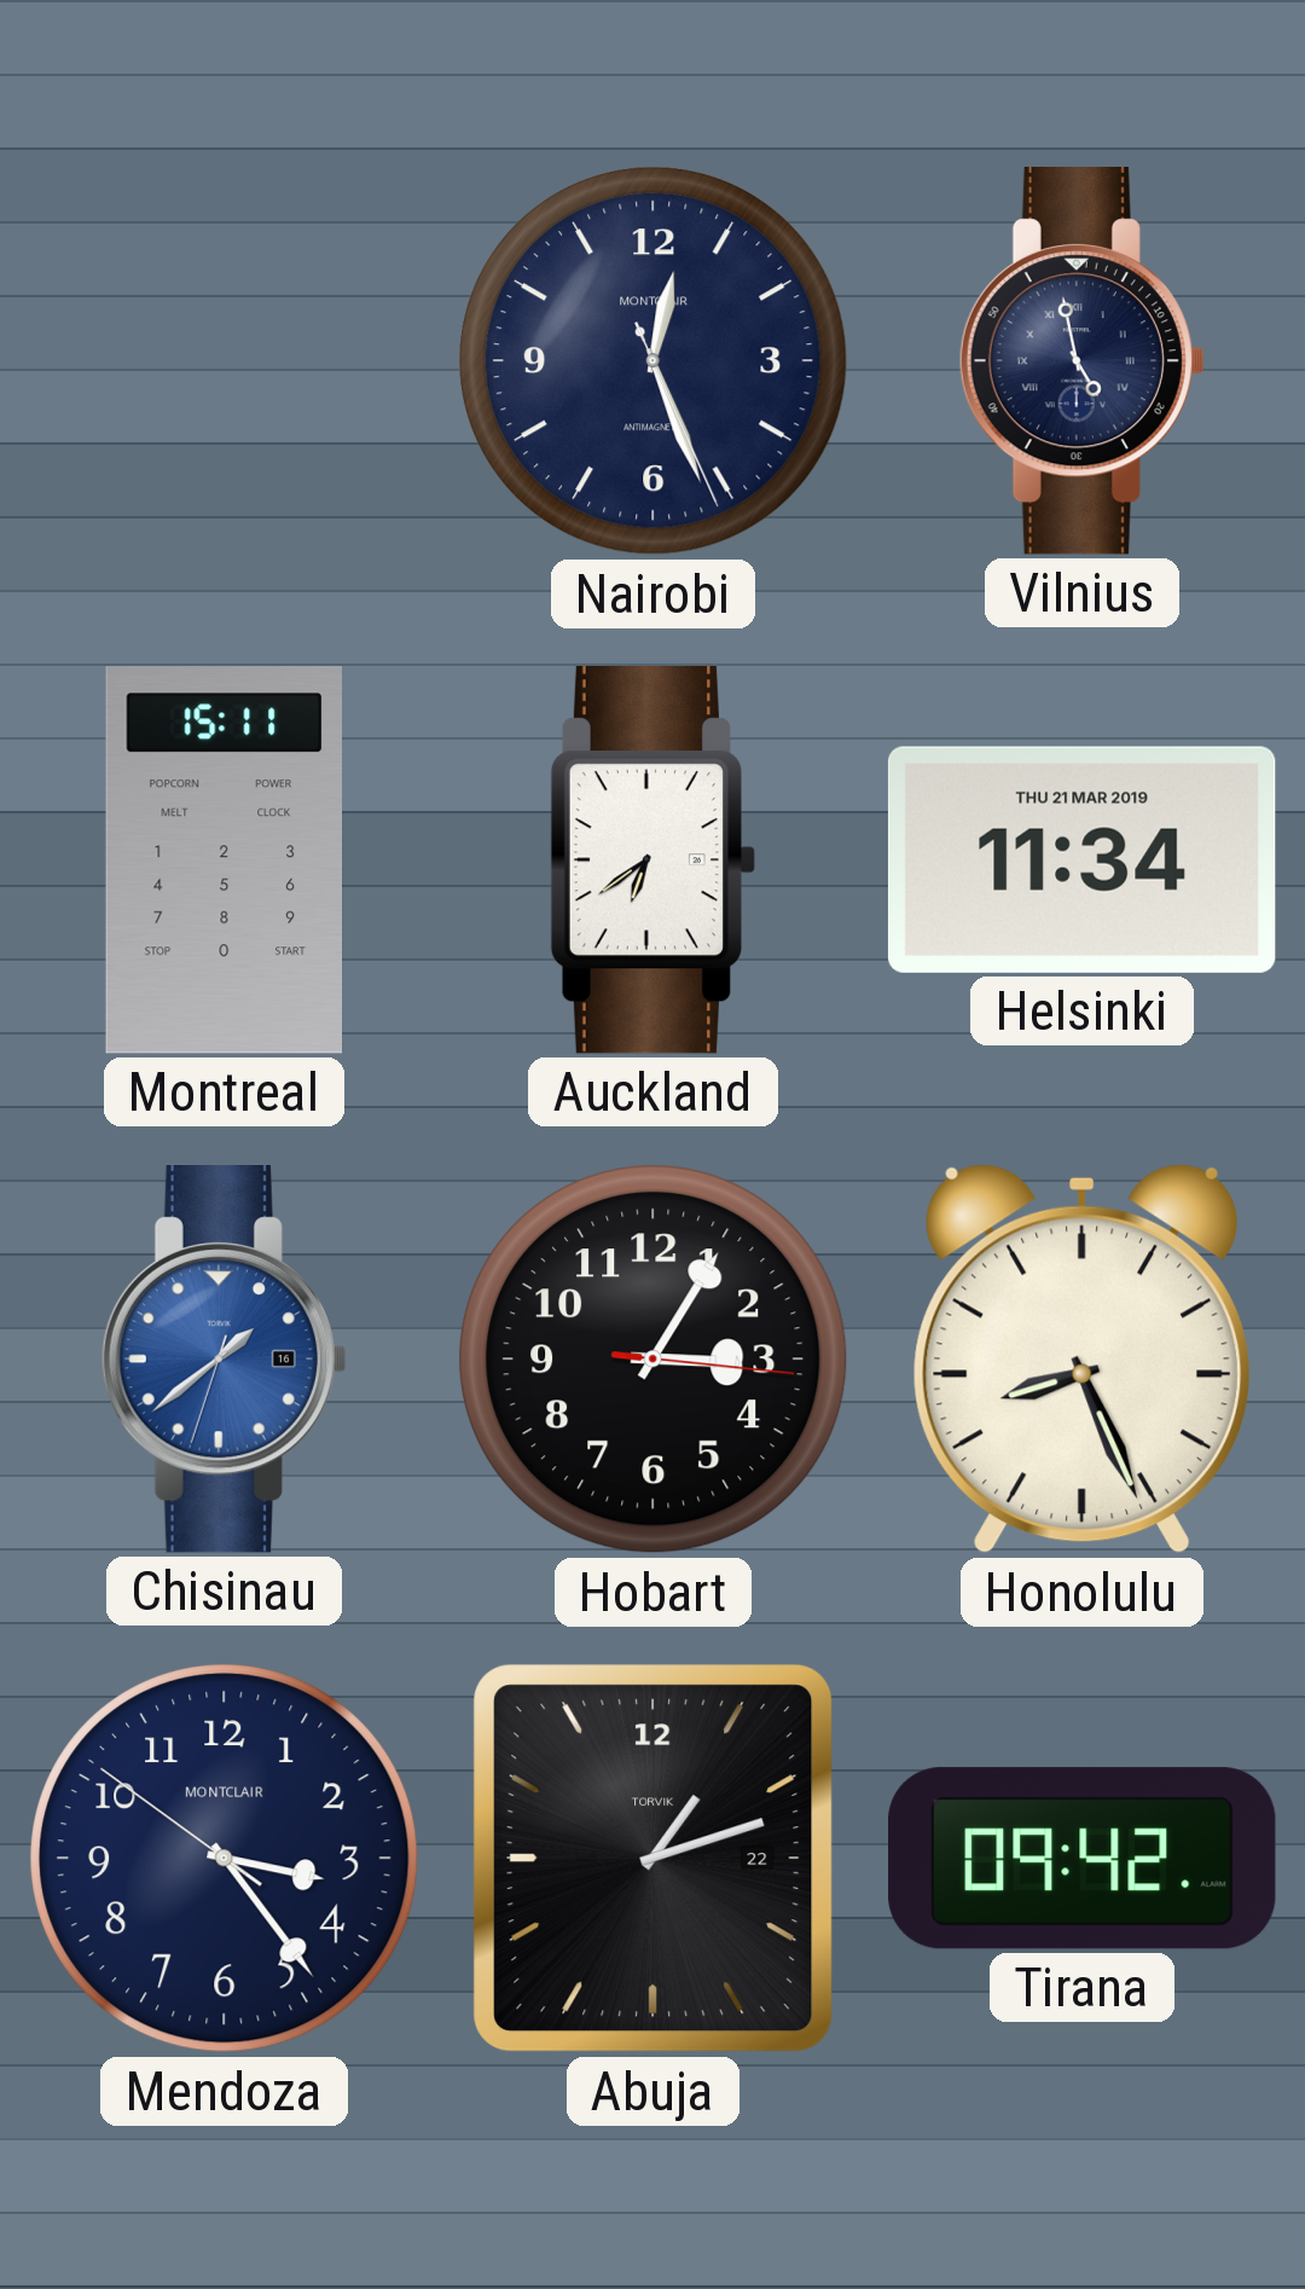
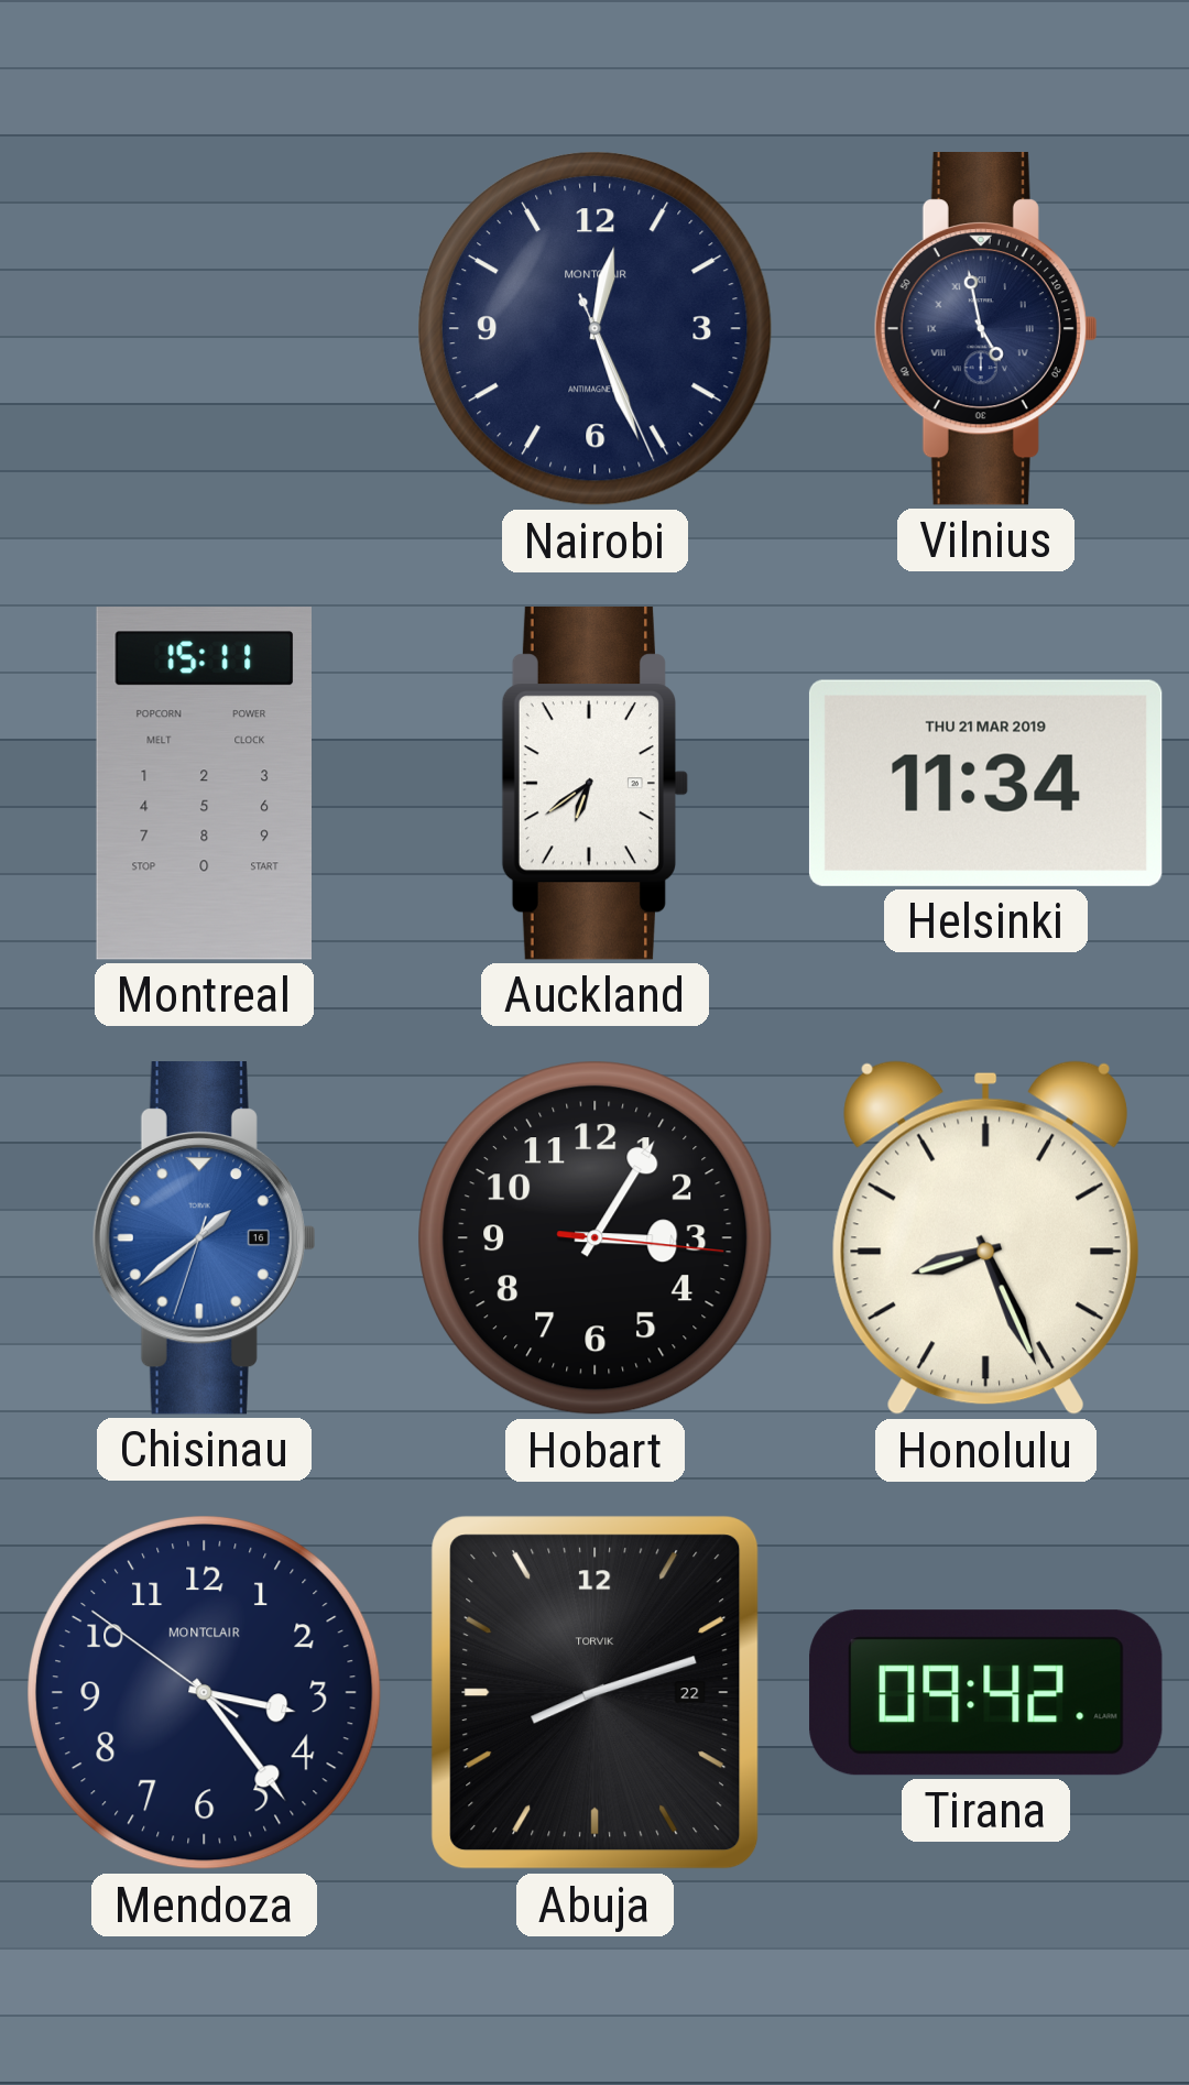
Abuja: 1:12 -> 8:12
